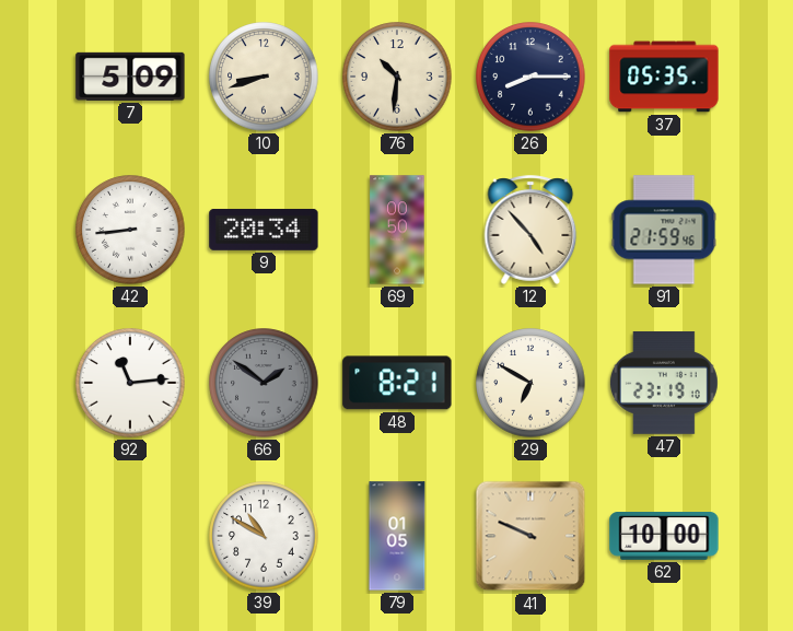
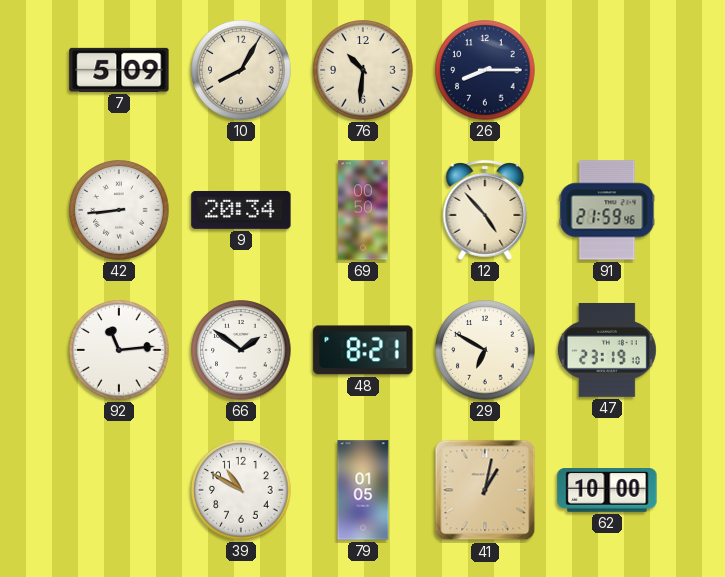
10: 8:42 -> 8:05
37: 05:35 -> none
66 dial: grey -> white
41: 9:49 -> 1:02
